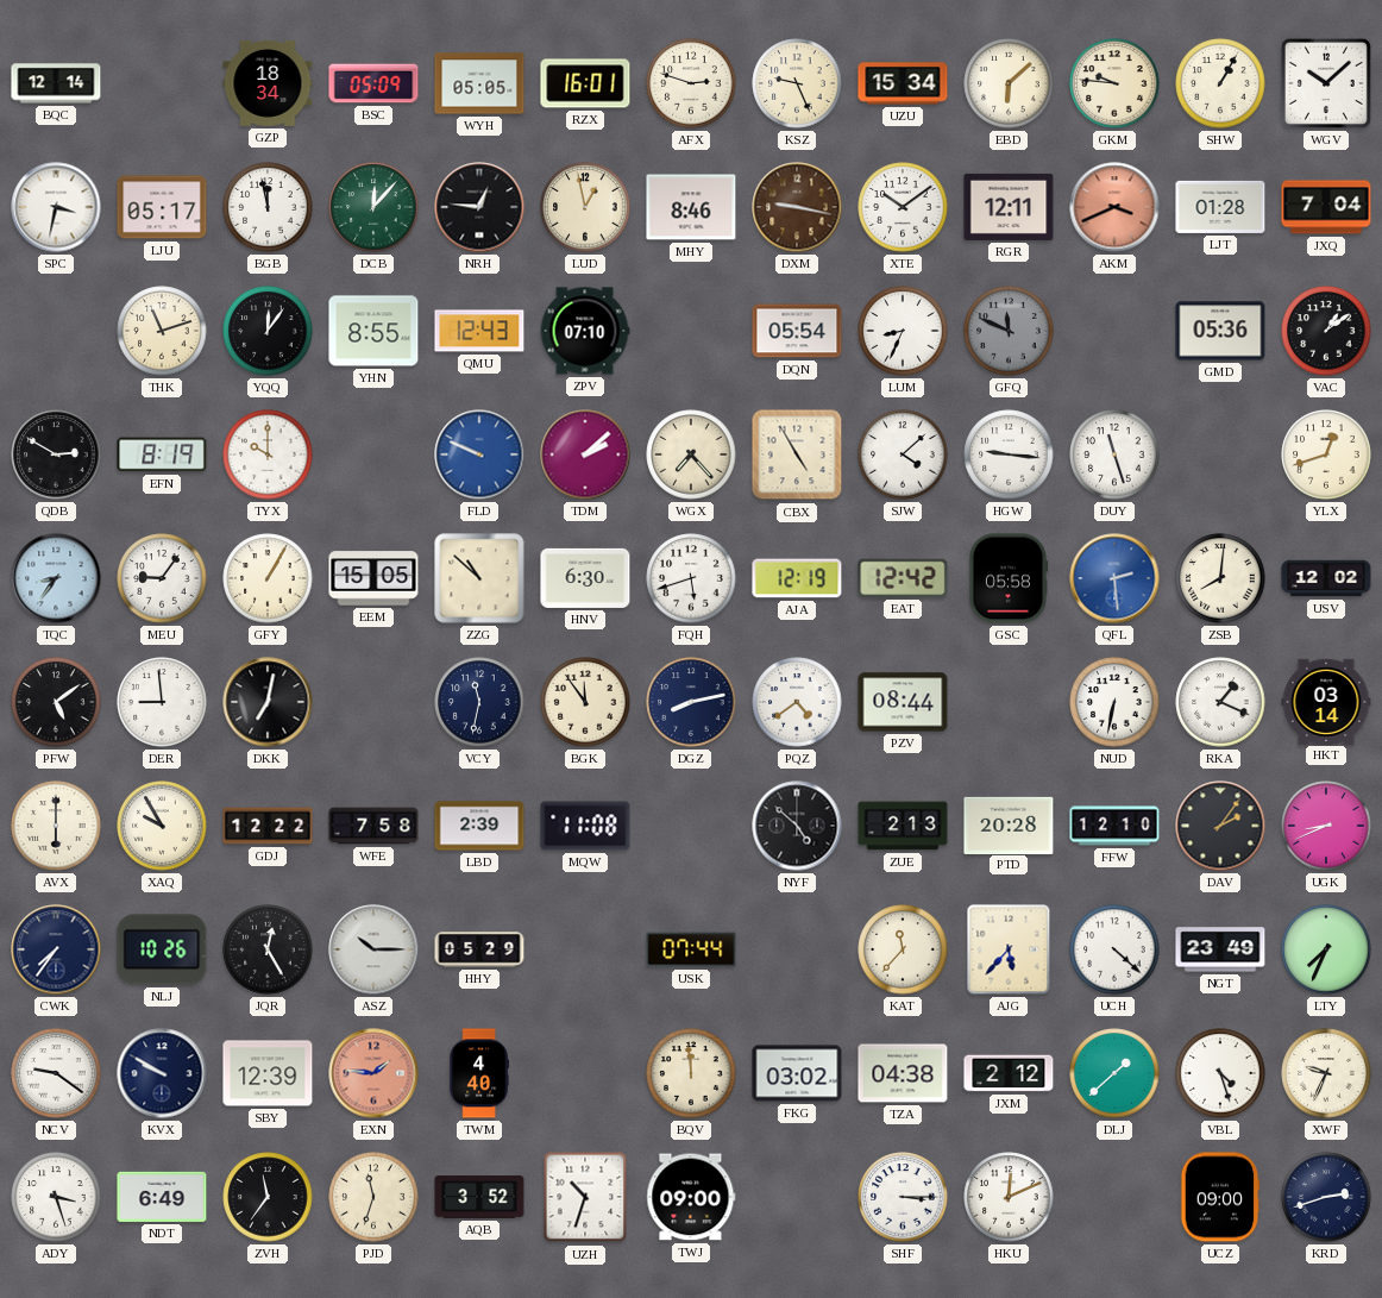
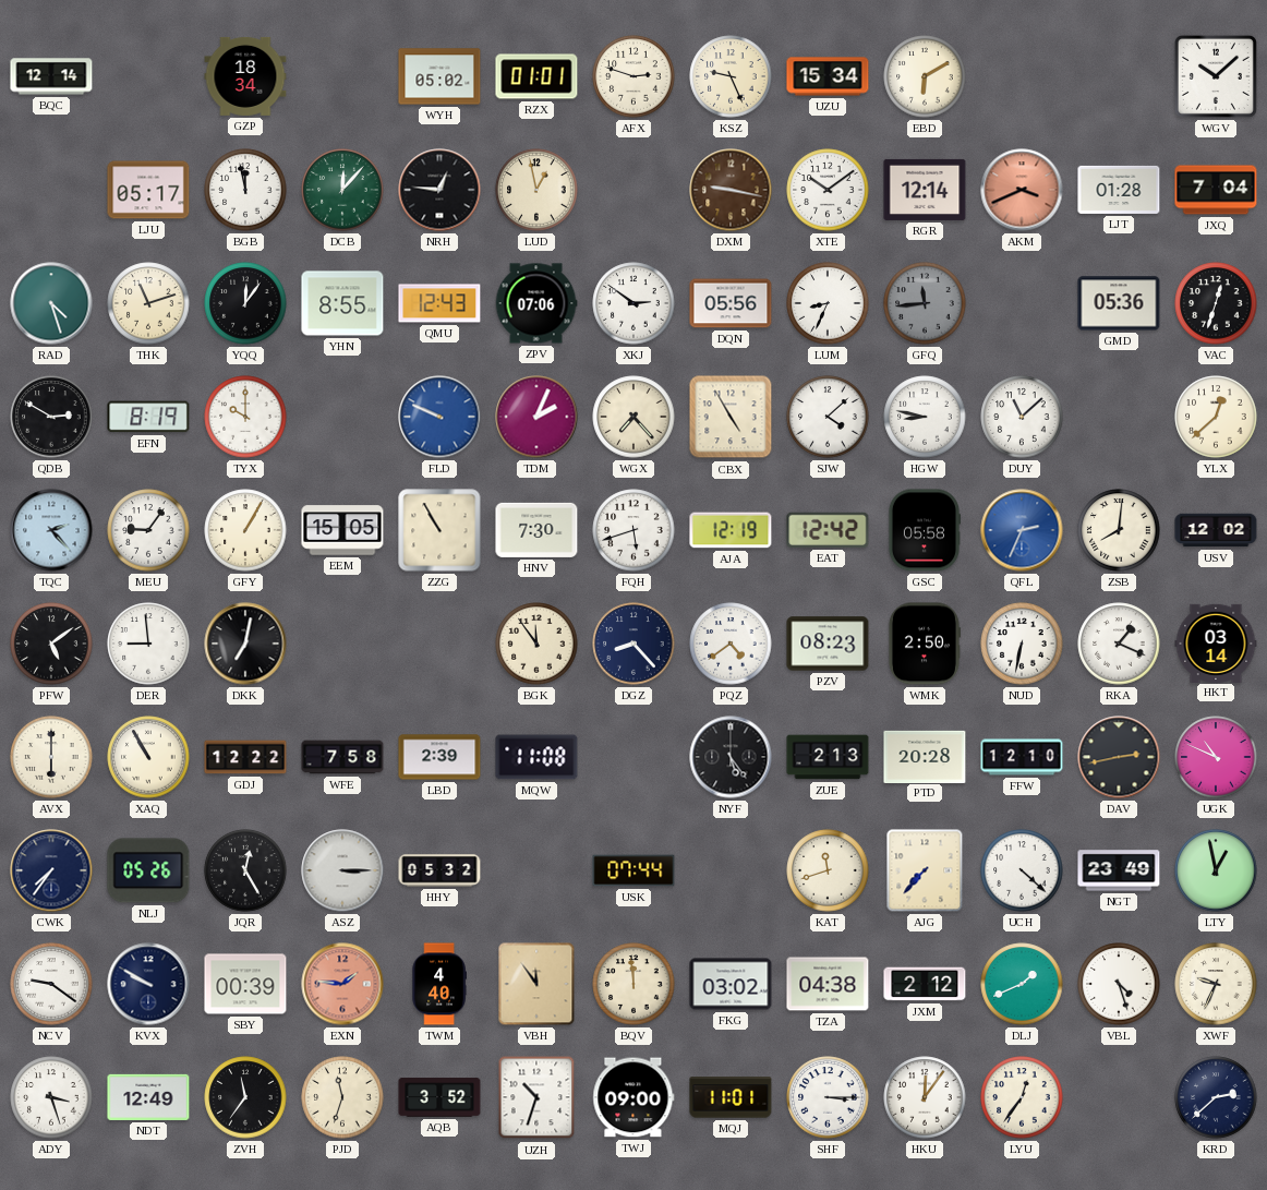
BSC: 05:09 -> none
WYH: 05:05 -> 05:02
RZX: 16:01 -> 01:01
EBD: 6:08 -> 6:10
GKM: 9:46 -> none
SHW: 1:05 -> none
SPC: 3:32 -> none
MHY: 8:46 -> none
RGR: 12:11 -> 12:14
RAD: none -> 4:27
ZPV: 07:10 -> 07:06
XKJ: none -> 2:51
DQN: 05:54 -> 05:56
GFQ: 11:49 -> 11:44
VAC: 1:09 -> 12:33
TDM: 2:08 -> 2:04
HGW: 9:16 -> 8:47
DUY: 11:27 -> 11:08
YLX: 12:42 -> 12:38
TQC: 8:36 -> 2:23
ZZG: 10:52 -> 10:55
HNV: 6:30 -> 7:30
QFL: 2:29 -> 2:34
VCY: 11:32 -> none
DGZ: 8:13 -> 8:23
PZV: 08:44 -> 08:23
WMK: none -> 2:50
XAQ: 9:55 -> 10:55
NYF: 4:52 -> 5:24
DAV: 2:06 -> 2:43
UGK: 8:41 -> 10:49
NLJ: 10:26 -> 05:26
ASZ: 10:15 -> 3:15
HHY: 05:29 -> 05:32
KAT: 11:37 -> 11:42
AJG: 5:37 -> 7:37
LTY: 7:34 -> 12:58
SBY: 12:39 -> 00:39
VBH: none -> 11:54
DLJ: 1:38 -> 1:41
NDT: 6:49 -> 12:49
MQJ: none -> 11:01
HKU: 12:11 -> 12:06
LYU: none -> 12:36
UCZ: 09:00 -> none
KRD: 2:42 -> 2:38
